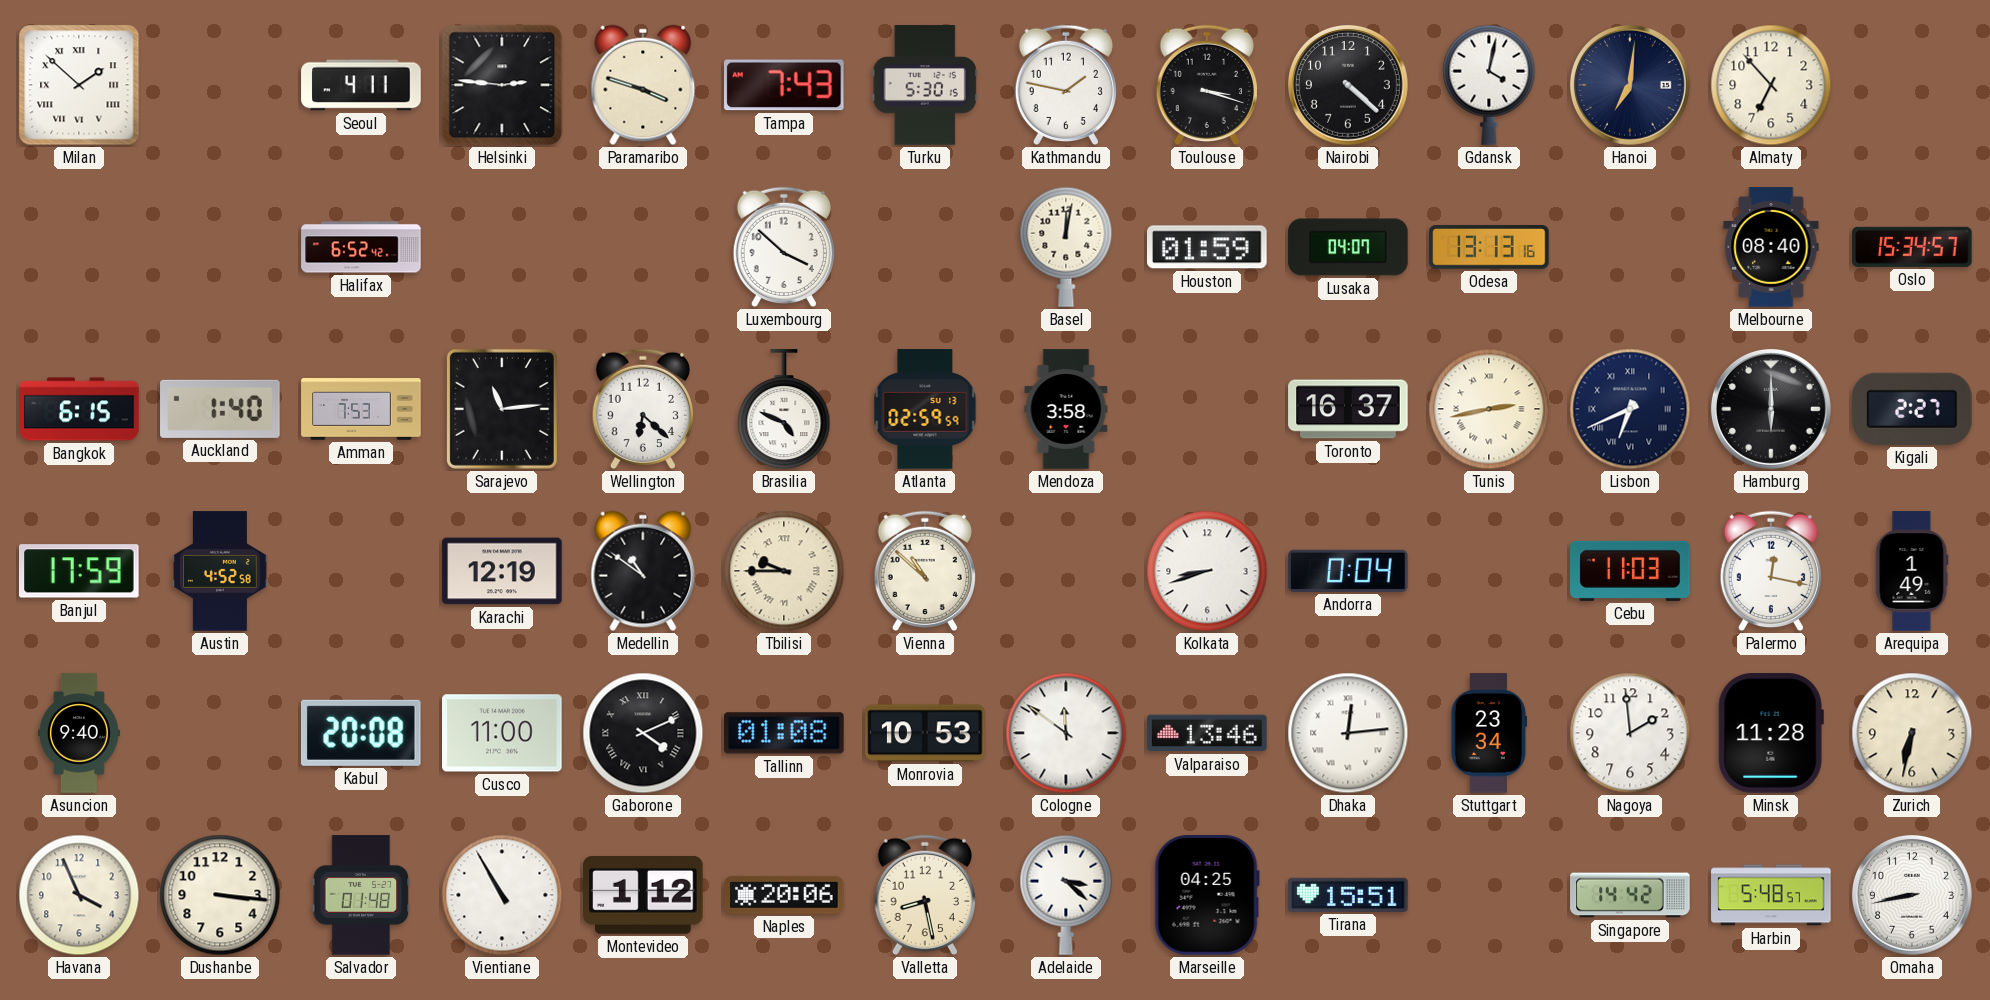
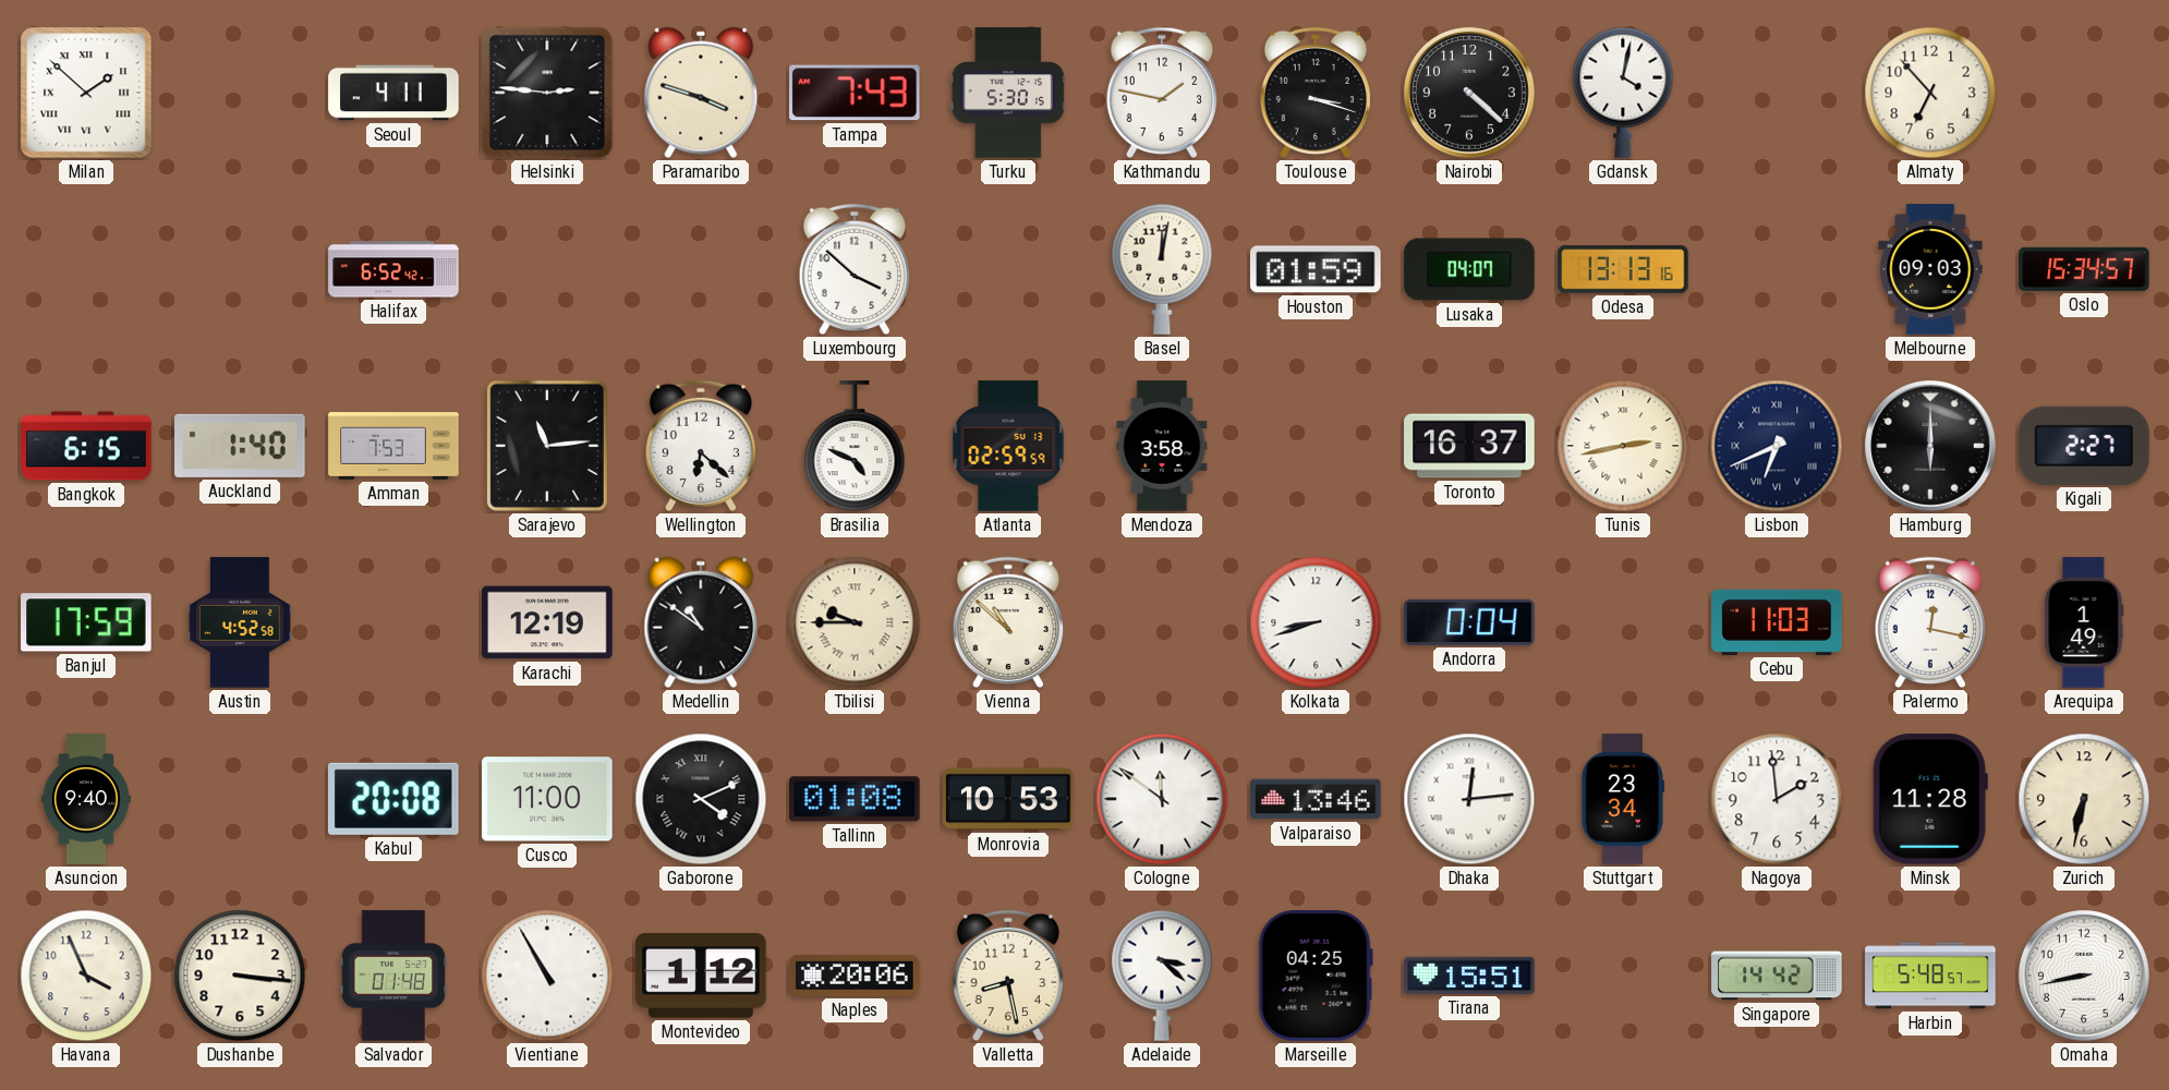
Hanoi: 7:01 -> none
Melbourne: 08:40 -> 09:03
